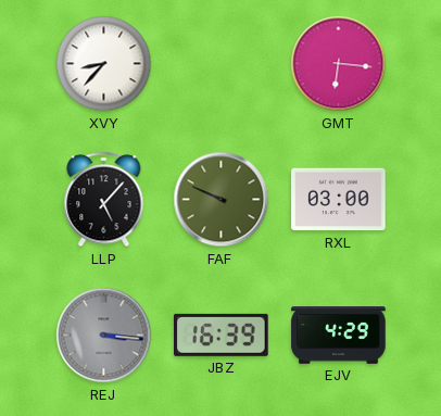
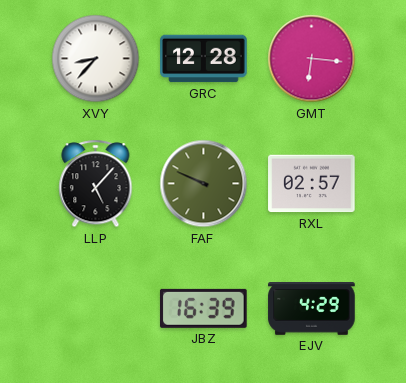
GRC: none -> 12:28
RXL: 03:00 -> 02:57
REJ: 3:16 -> none
